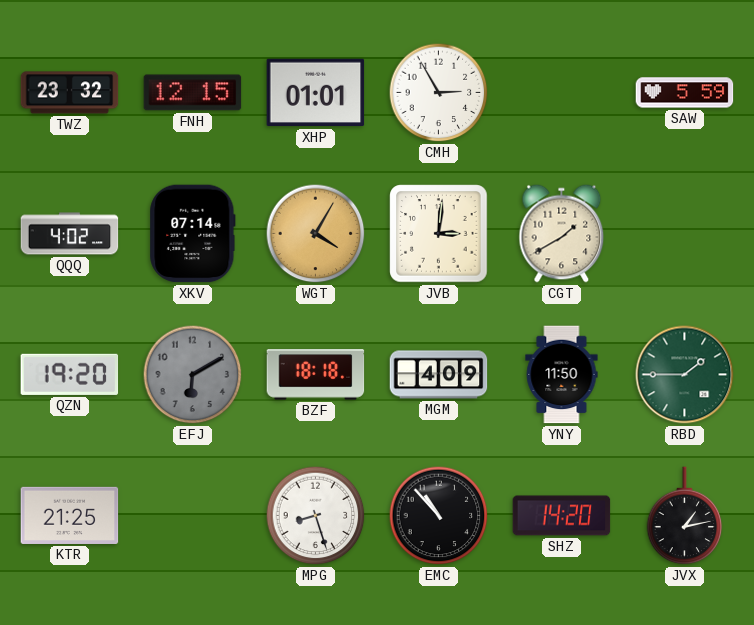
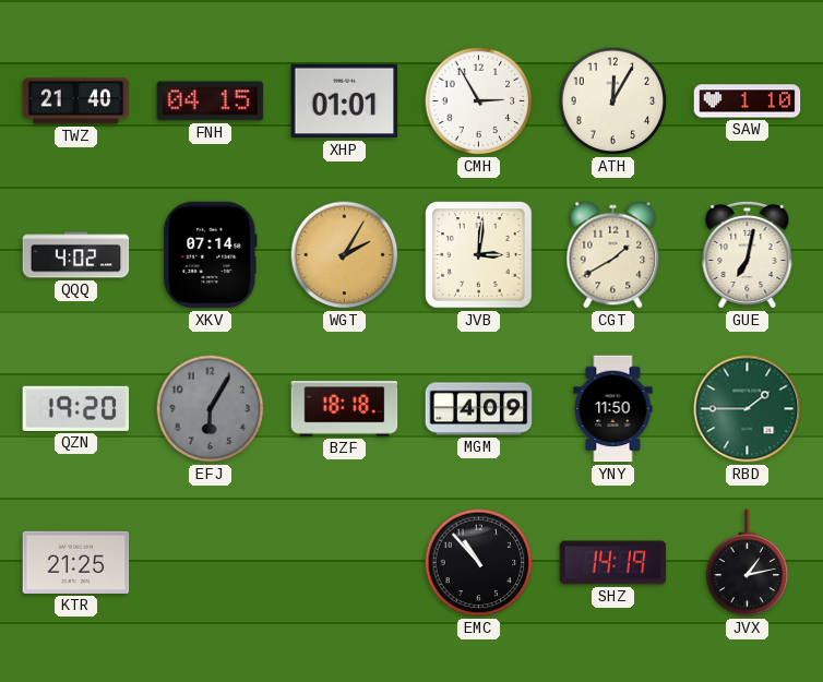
TWZ: 23:32 -> 21:40
FNH: 12:15 -> 04:15
ATH: none -> 12:05
SAW: 5:59 -> 1:10
WGT: 4:05 -> 2:05
GUE: none -> 7:02
EFJ: 6:10 -> 6:05
MPG: 8:27 -> none
SHZ: 14:20 -> 14:19
